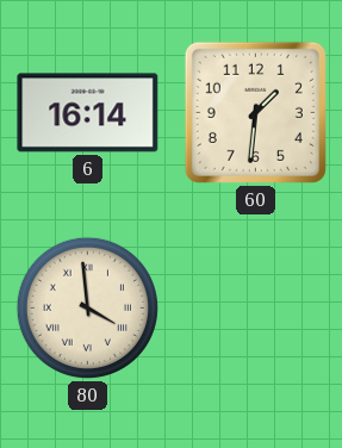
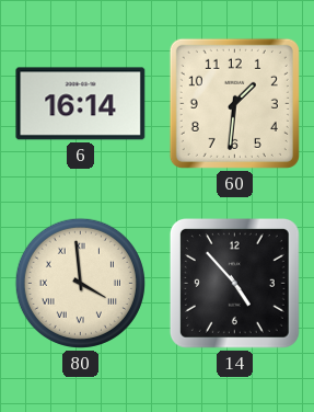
14: none -> 4:53
